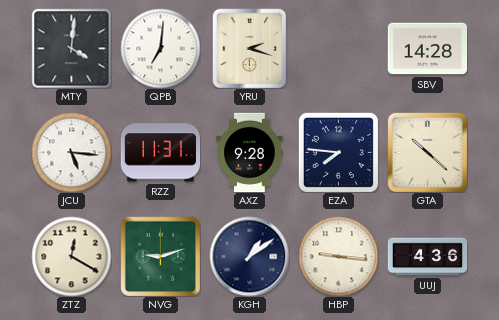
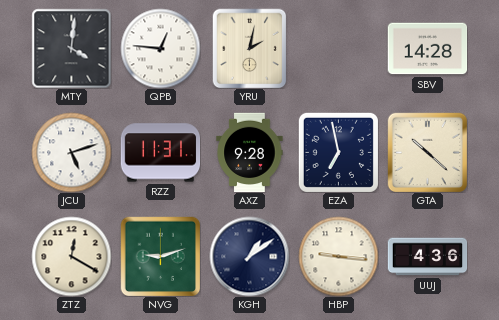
QPB: 7:01 -> 12:46
YRU: 2:18 -> 2:02
JCU: 5:16 -> 5:12
EZA: 7:46 -> 6:58
